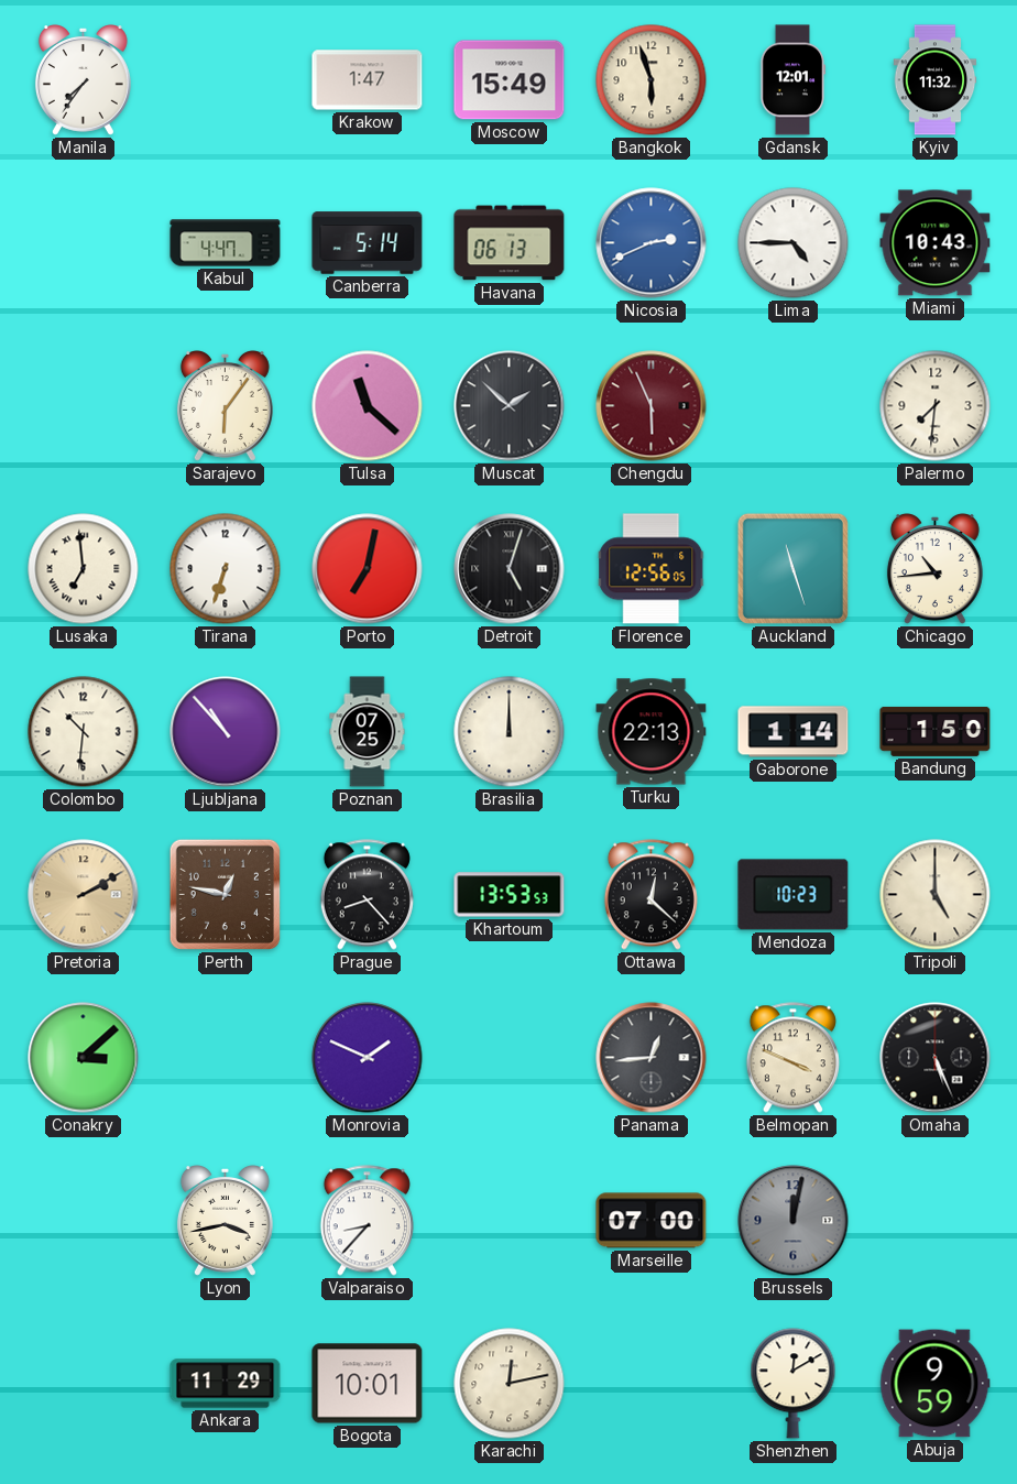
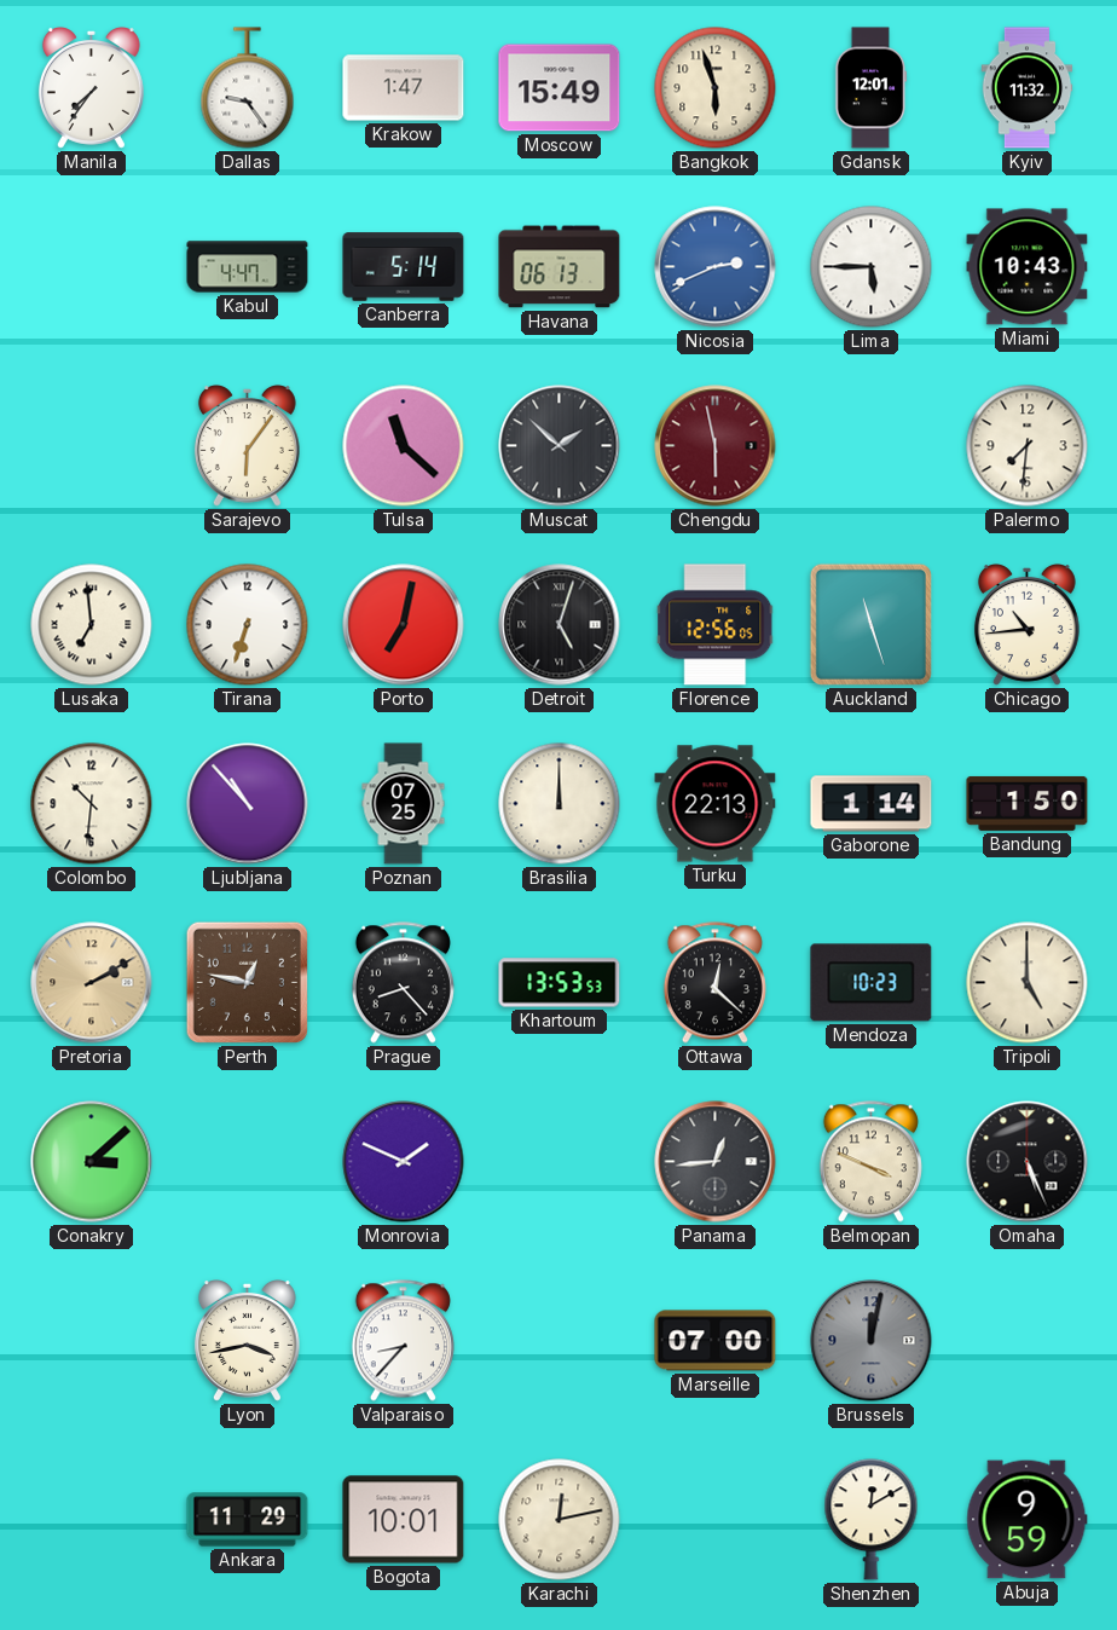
Dallas: none -> 9:24
Lima: 4:45 -> 5:45
Chengdu: 5:56 -> 5:58
